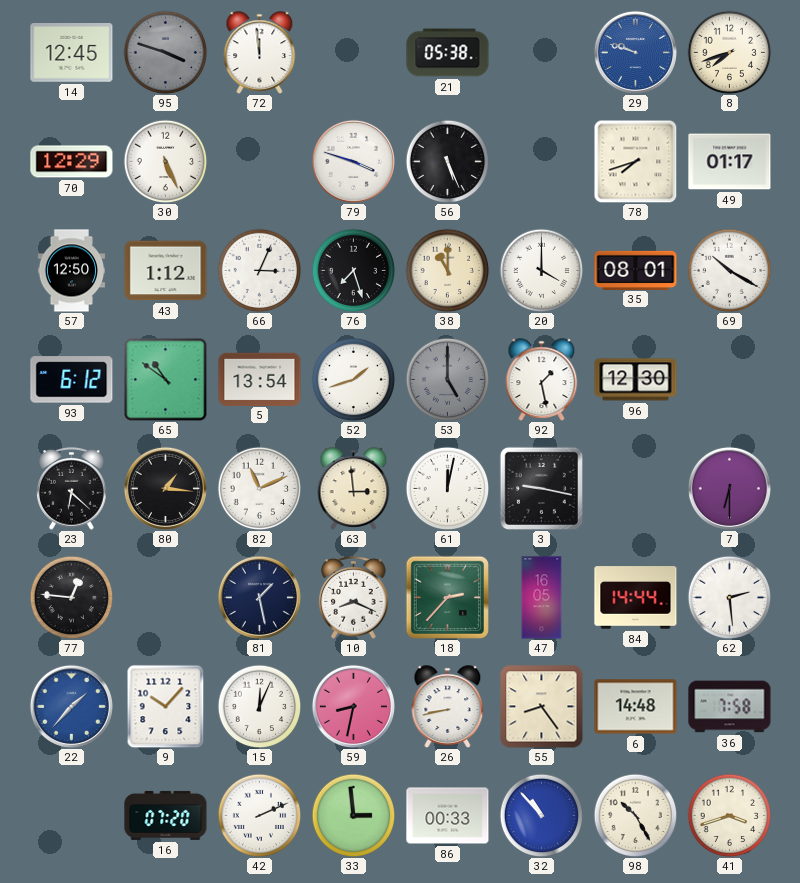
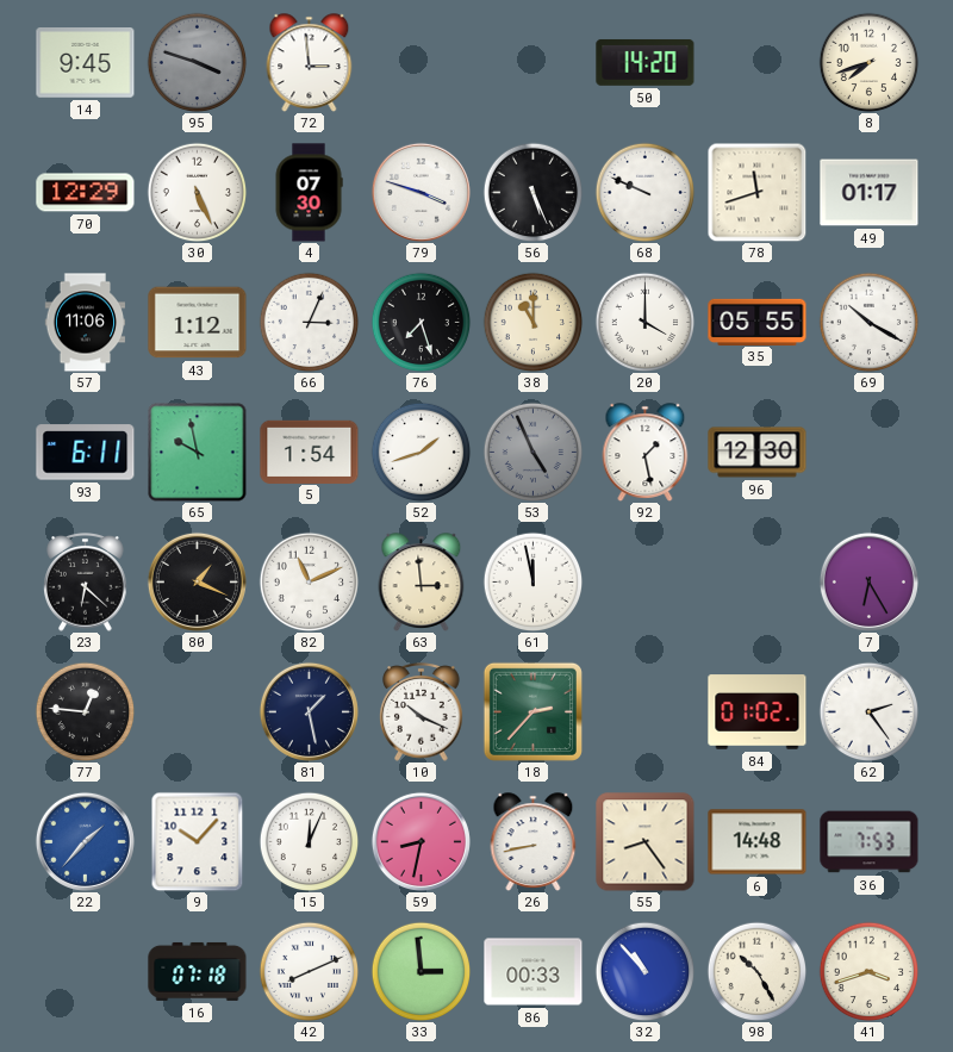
14: 12:45 -> 9:45
72: 11:59 -> 2:59
21: 05:38 -> none
50: none -> 14:20
29: 9:48 -> none
4: none -> 07:30
68: none -> 9:49
78: 7:42 -> 11:42
57: 12:50 -> 11:06
35: 08:01 -> 05:55
93: 6:12 -> 6:11
65: 10:51 -> 9:58
5: 13:54 -> 1:54
53: 5:00 -> 4:56
80: 1:16 -> 1:19
61: 12:02 -> 11:58
3: 9:17 -> none
7: 6:30 -> 6:25
10: 8:19 -> 10:19
47: 16:05 -> none
84: 14:44 -> 01:02
62: 2:29 -> 2:24
36: 7:58 -> 7:53
16: 07:20 -> 07:18
42: 2:11 -> 8:11
